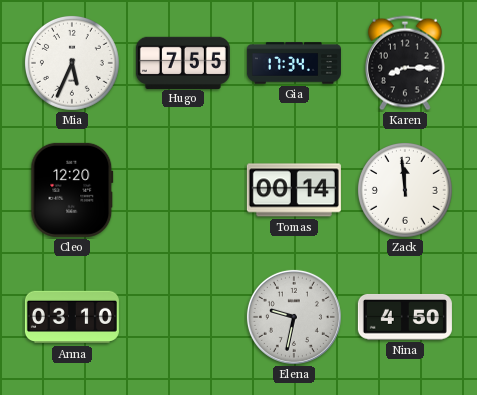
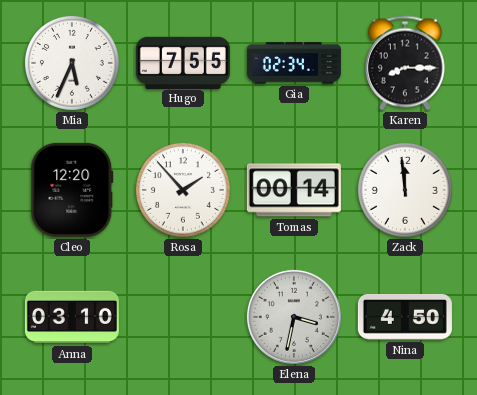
Gia: 17:34 -> 02:34
Rosa: none -> 1:53
Elena: 9:32 -> 3:32
